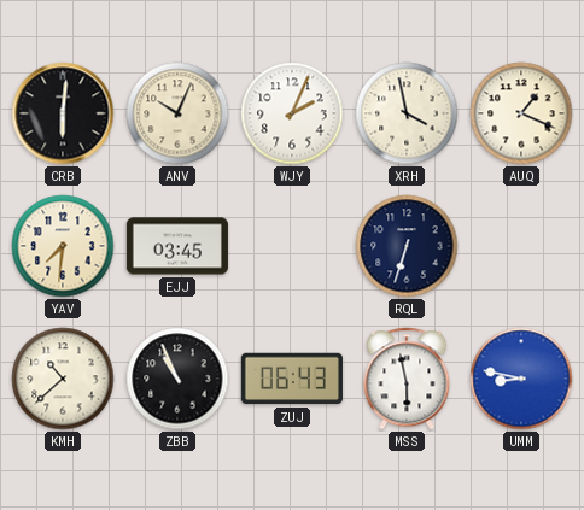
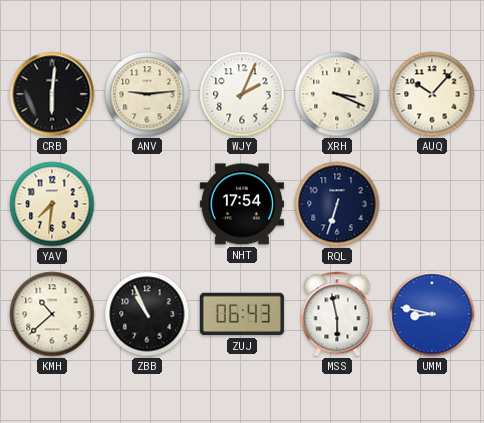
ANV: 10:04 -> 9:14
XRH: 3:58 -> 3:19
AUQ: 1:19 -> 10:07
EJJ: 03:45 -> none
NHT: none -> 17:54
